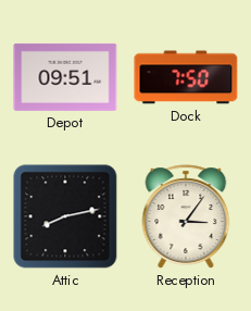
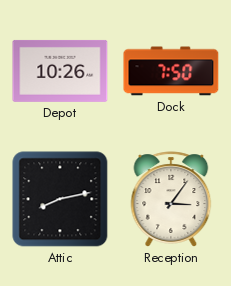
Depot: 09:51 -> 10:26
